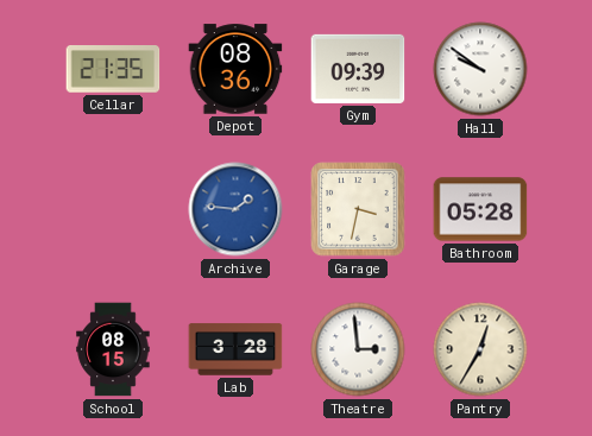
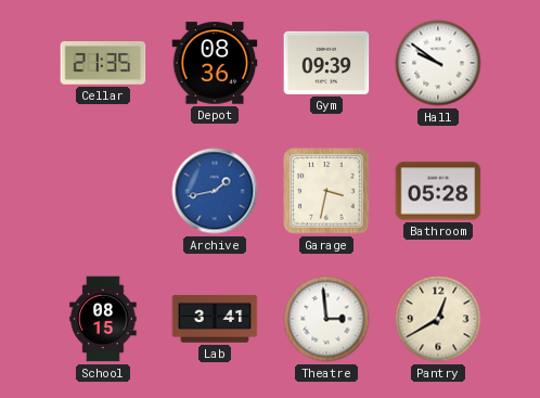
Archive: 1:46 -> 1:43
Lab: 3:28 -> 3:41
Pantry: 12:35 -> 12:40
